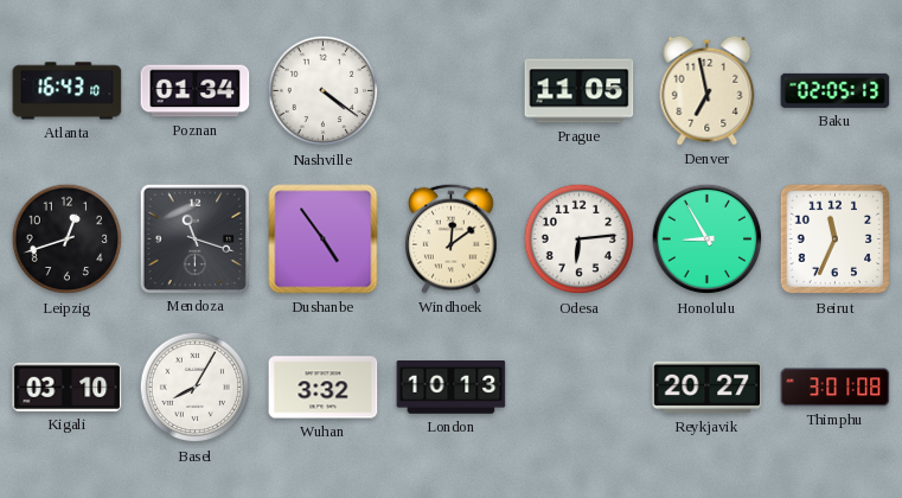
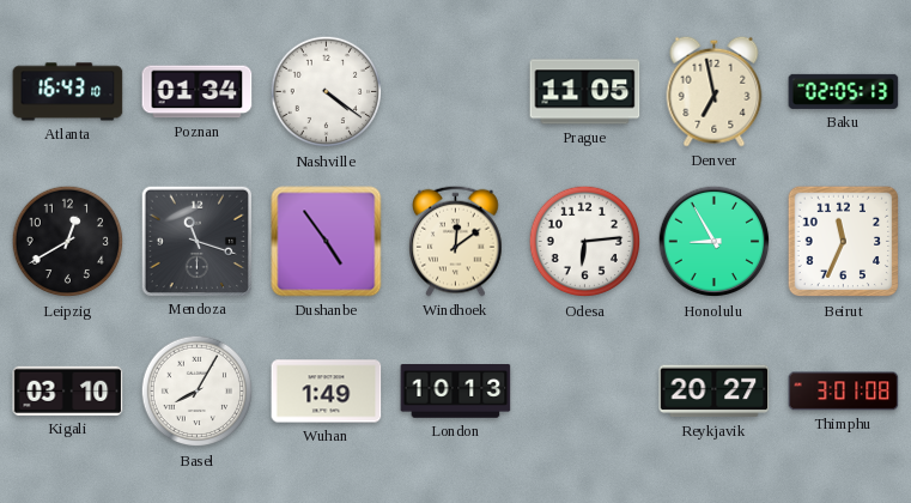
Leipzig: 12:42 -> 12:40
Wuhan: 3:32 -> 1:49
